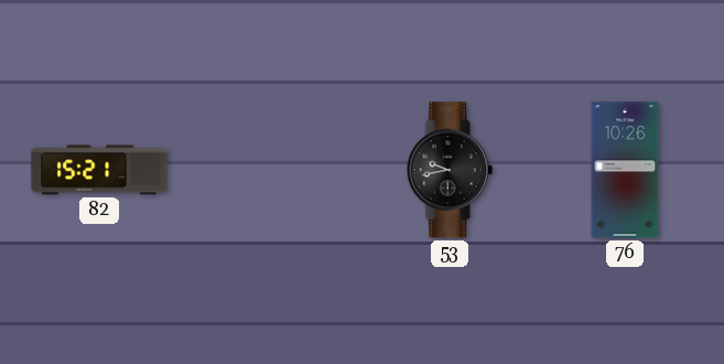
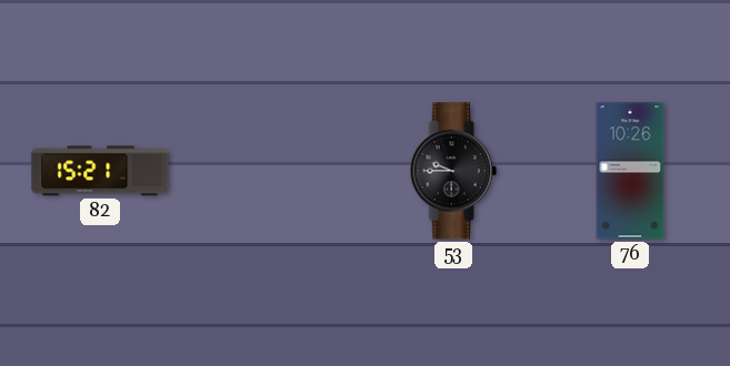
53: 9:43 -> 9:45
